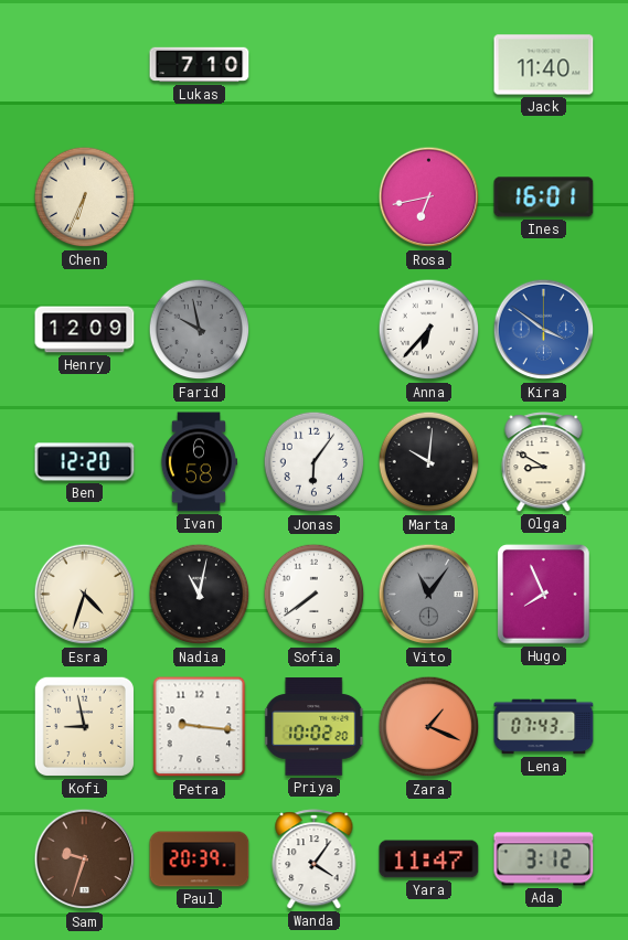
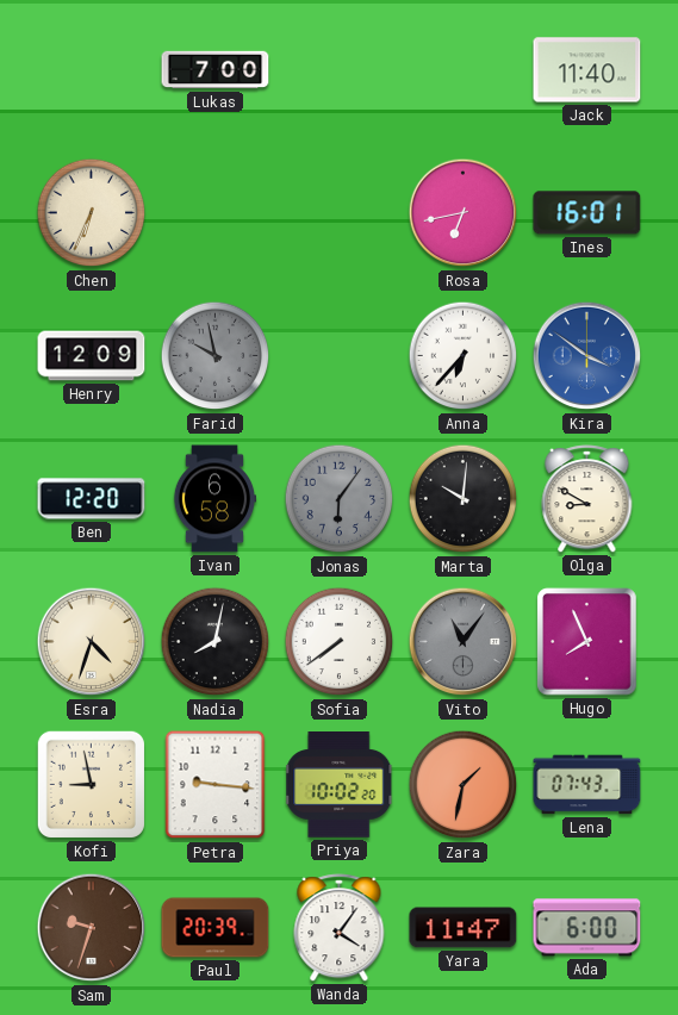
Lukas: 7:10 -> 7:00
Jonas dial: white -> grey
Nadia: 11:02 -> 8:02
Zara: 1:19 -> 1:32
Ada: 3:12 -> 6:00
